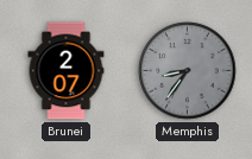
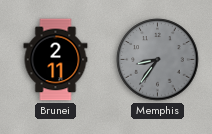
Brunei: 2:07 -> 2:11
